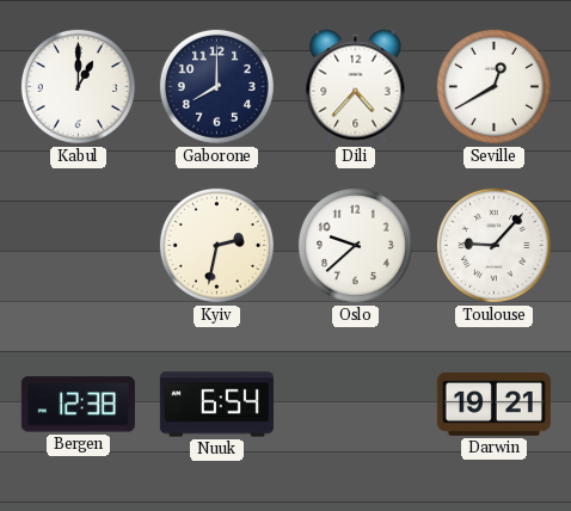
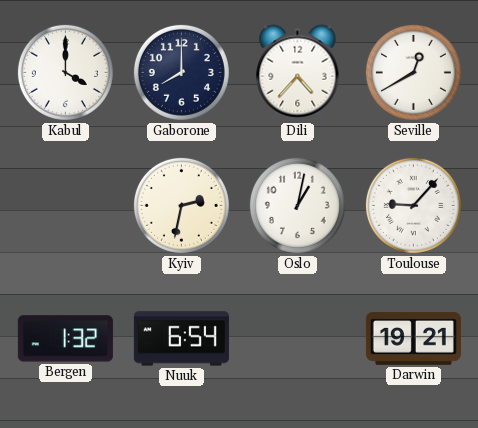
Kabul: 1:00 -> 4:00
Oslo: 9:38 -> 1:02
Bergen: 12:38 -> 1:32
